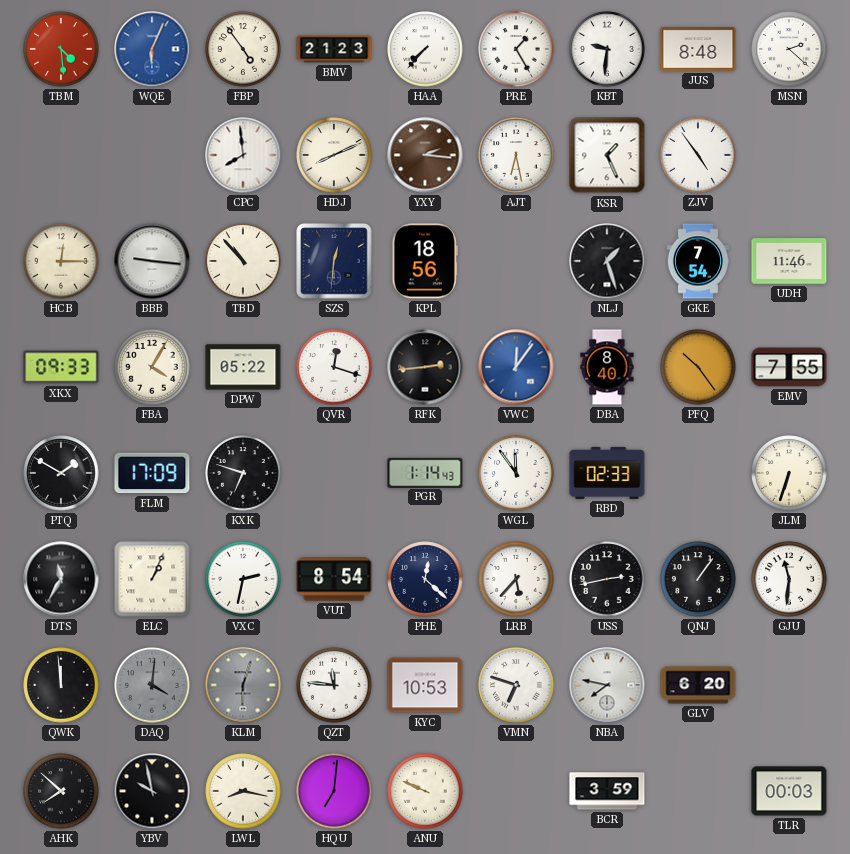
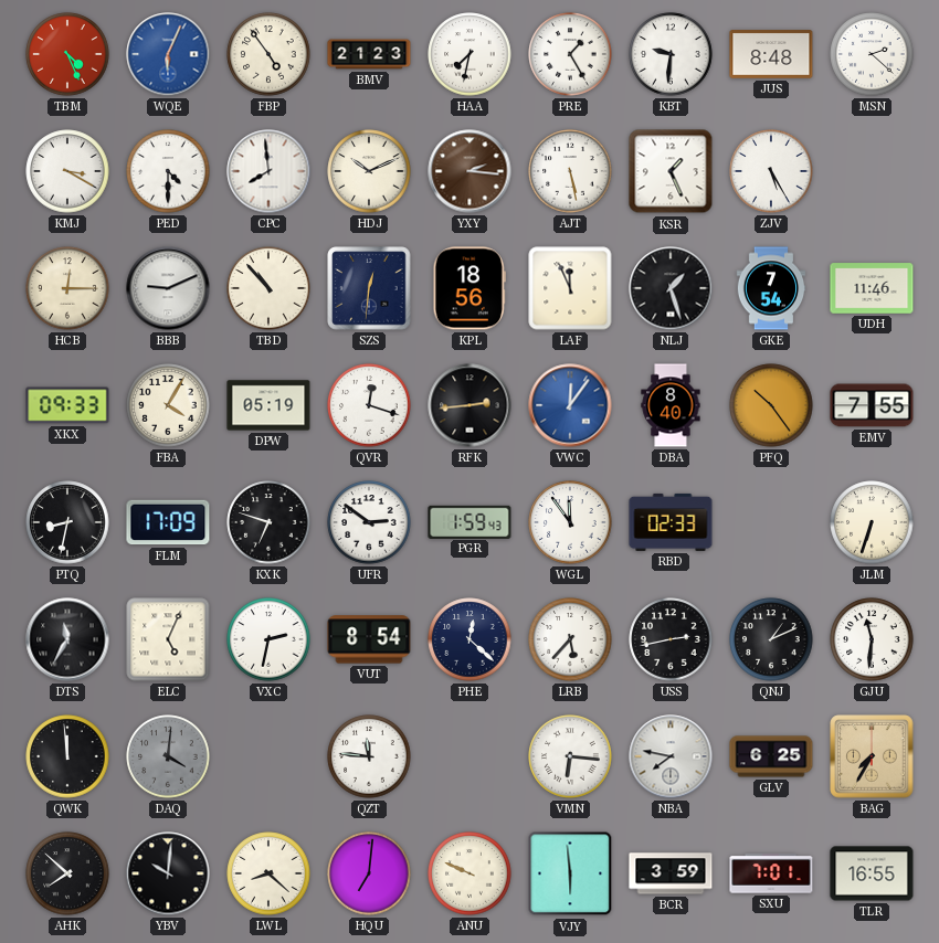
TBM: 4:29 -> 4:26
HAA: 7:37 -> 7:32
KMJ: none -> 3:20
PED: none -> 4:30
HDJ: 8:11 -> 10:11
AJT: 6:28 -> 5:28
ZJV: 4:54 -> 5:25
BBB: 9:16 -> 9:11
LAF: none -> 11:56
DPW: 05:22 -> 05:19
PTQ: 1:50 -> 8:32
UFR: none -> 2:51
PGR: 1:14 -> 1:59
ELC: 1:04 -> 5:04
QNJ: 1:06 -> 1:11
KLM: 6:03 -> none
KYC: 10:53 -> none
VMN: 6:48 -> 6:16
GLV: 6:20 -> 6:25
BAG: none -> 7:35
YBV: 9:58 -> 10:01
LWL: 8:17 -> 8:22
VJY: none -> 5:59
SXU: none -> 7:01
TLR: 00:03 -> 16:55
